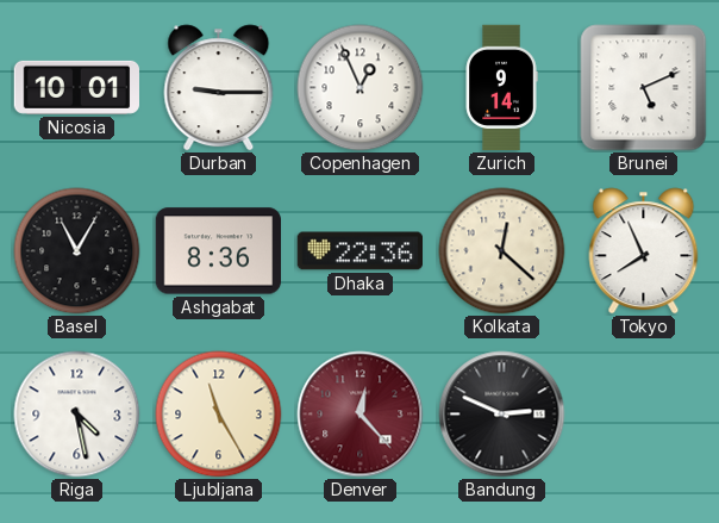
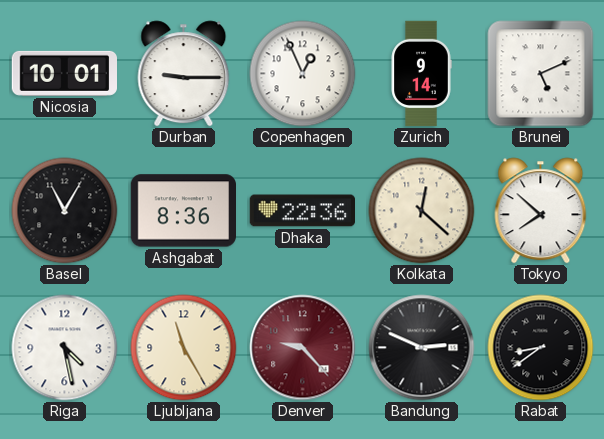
Tokyo: 7:56 -> 7:52
Denver: 12:23 -> 9:23
Rabat: none -> 8:39
